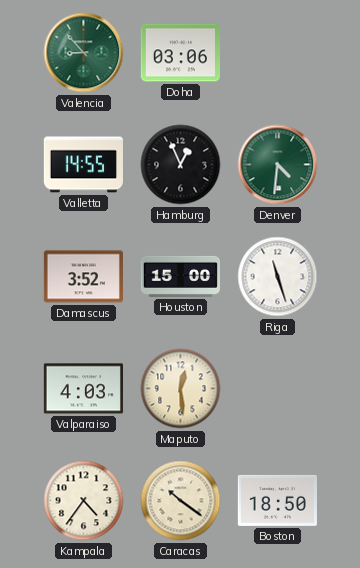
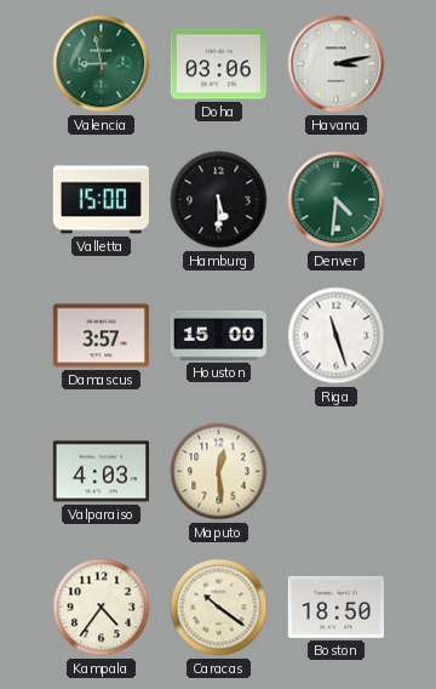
Valencia: 8:53 -> 8:58
Havana: none -> 3:13
Valletta: 14:55 -> 15:00
Hamburg: 12:56 -> 5:30
Damascus: 3:52 -> 3:57
